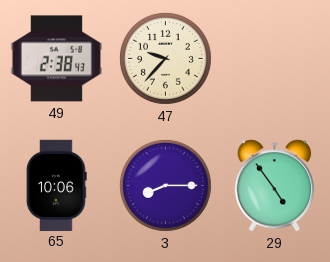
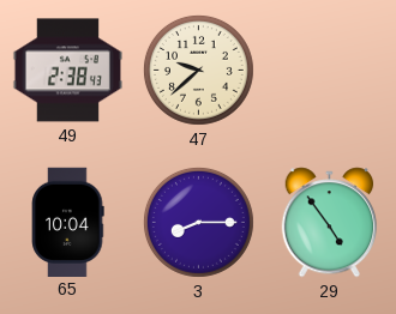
47: 9:37 -> 9:38
65: 10:06 -> 10:04
